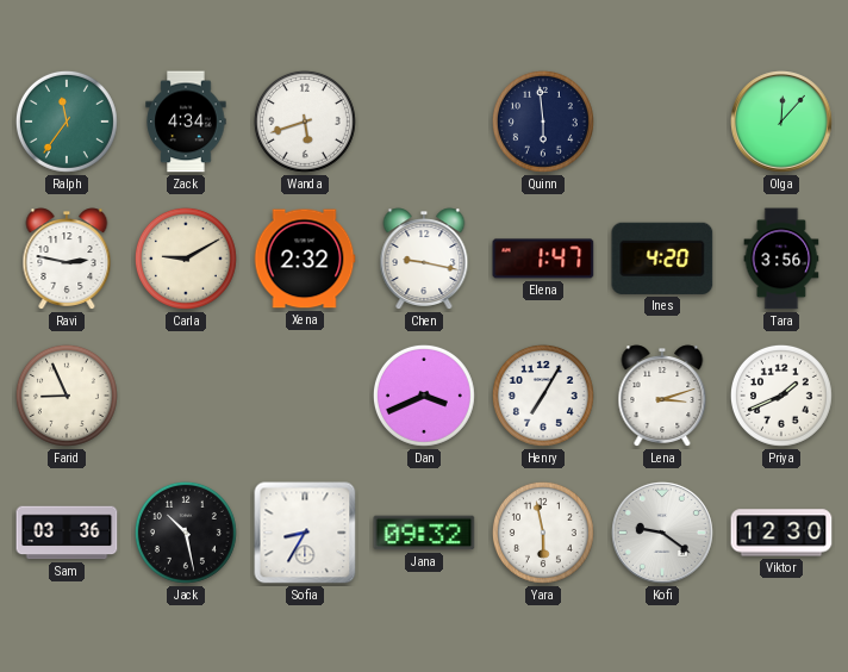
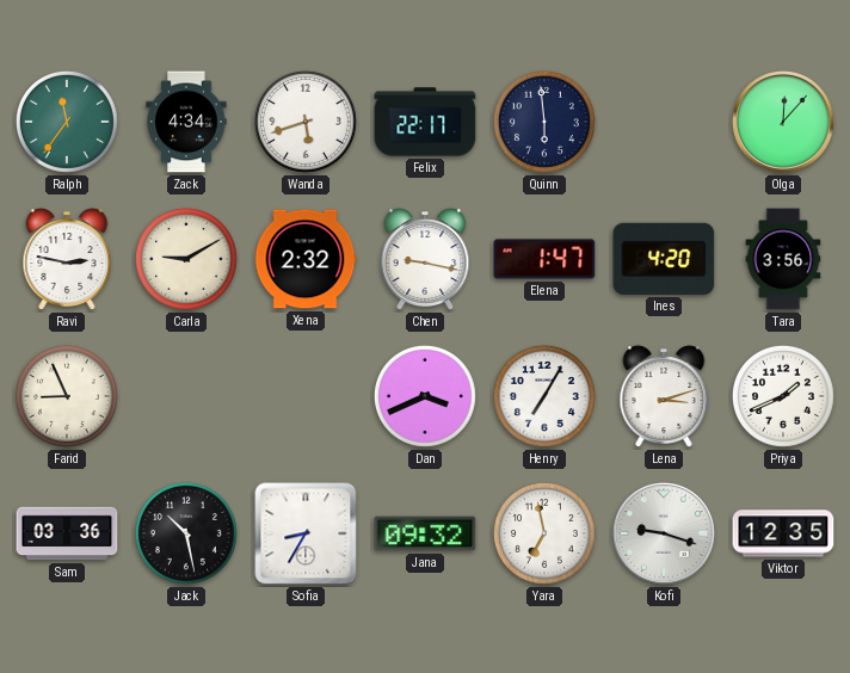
Felix: none -> 22:17
Yara: 5:58 -> 6:58
Kofi: 9:21 -> 9:18
Viktor: 12:30 -> 12:35
